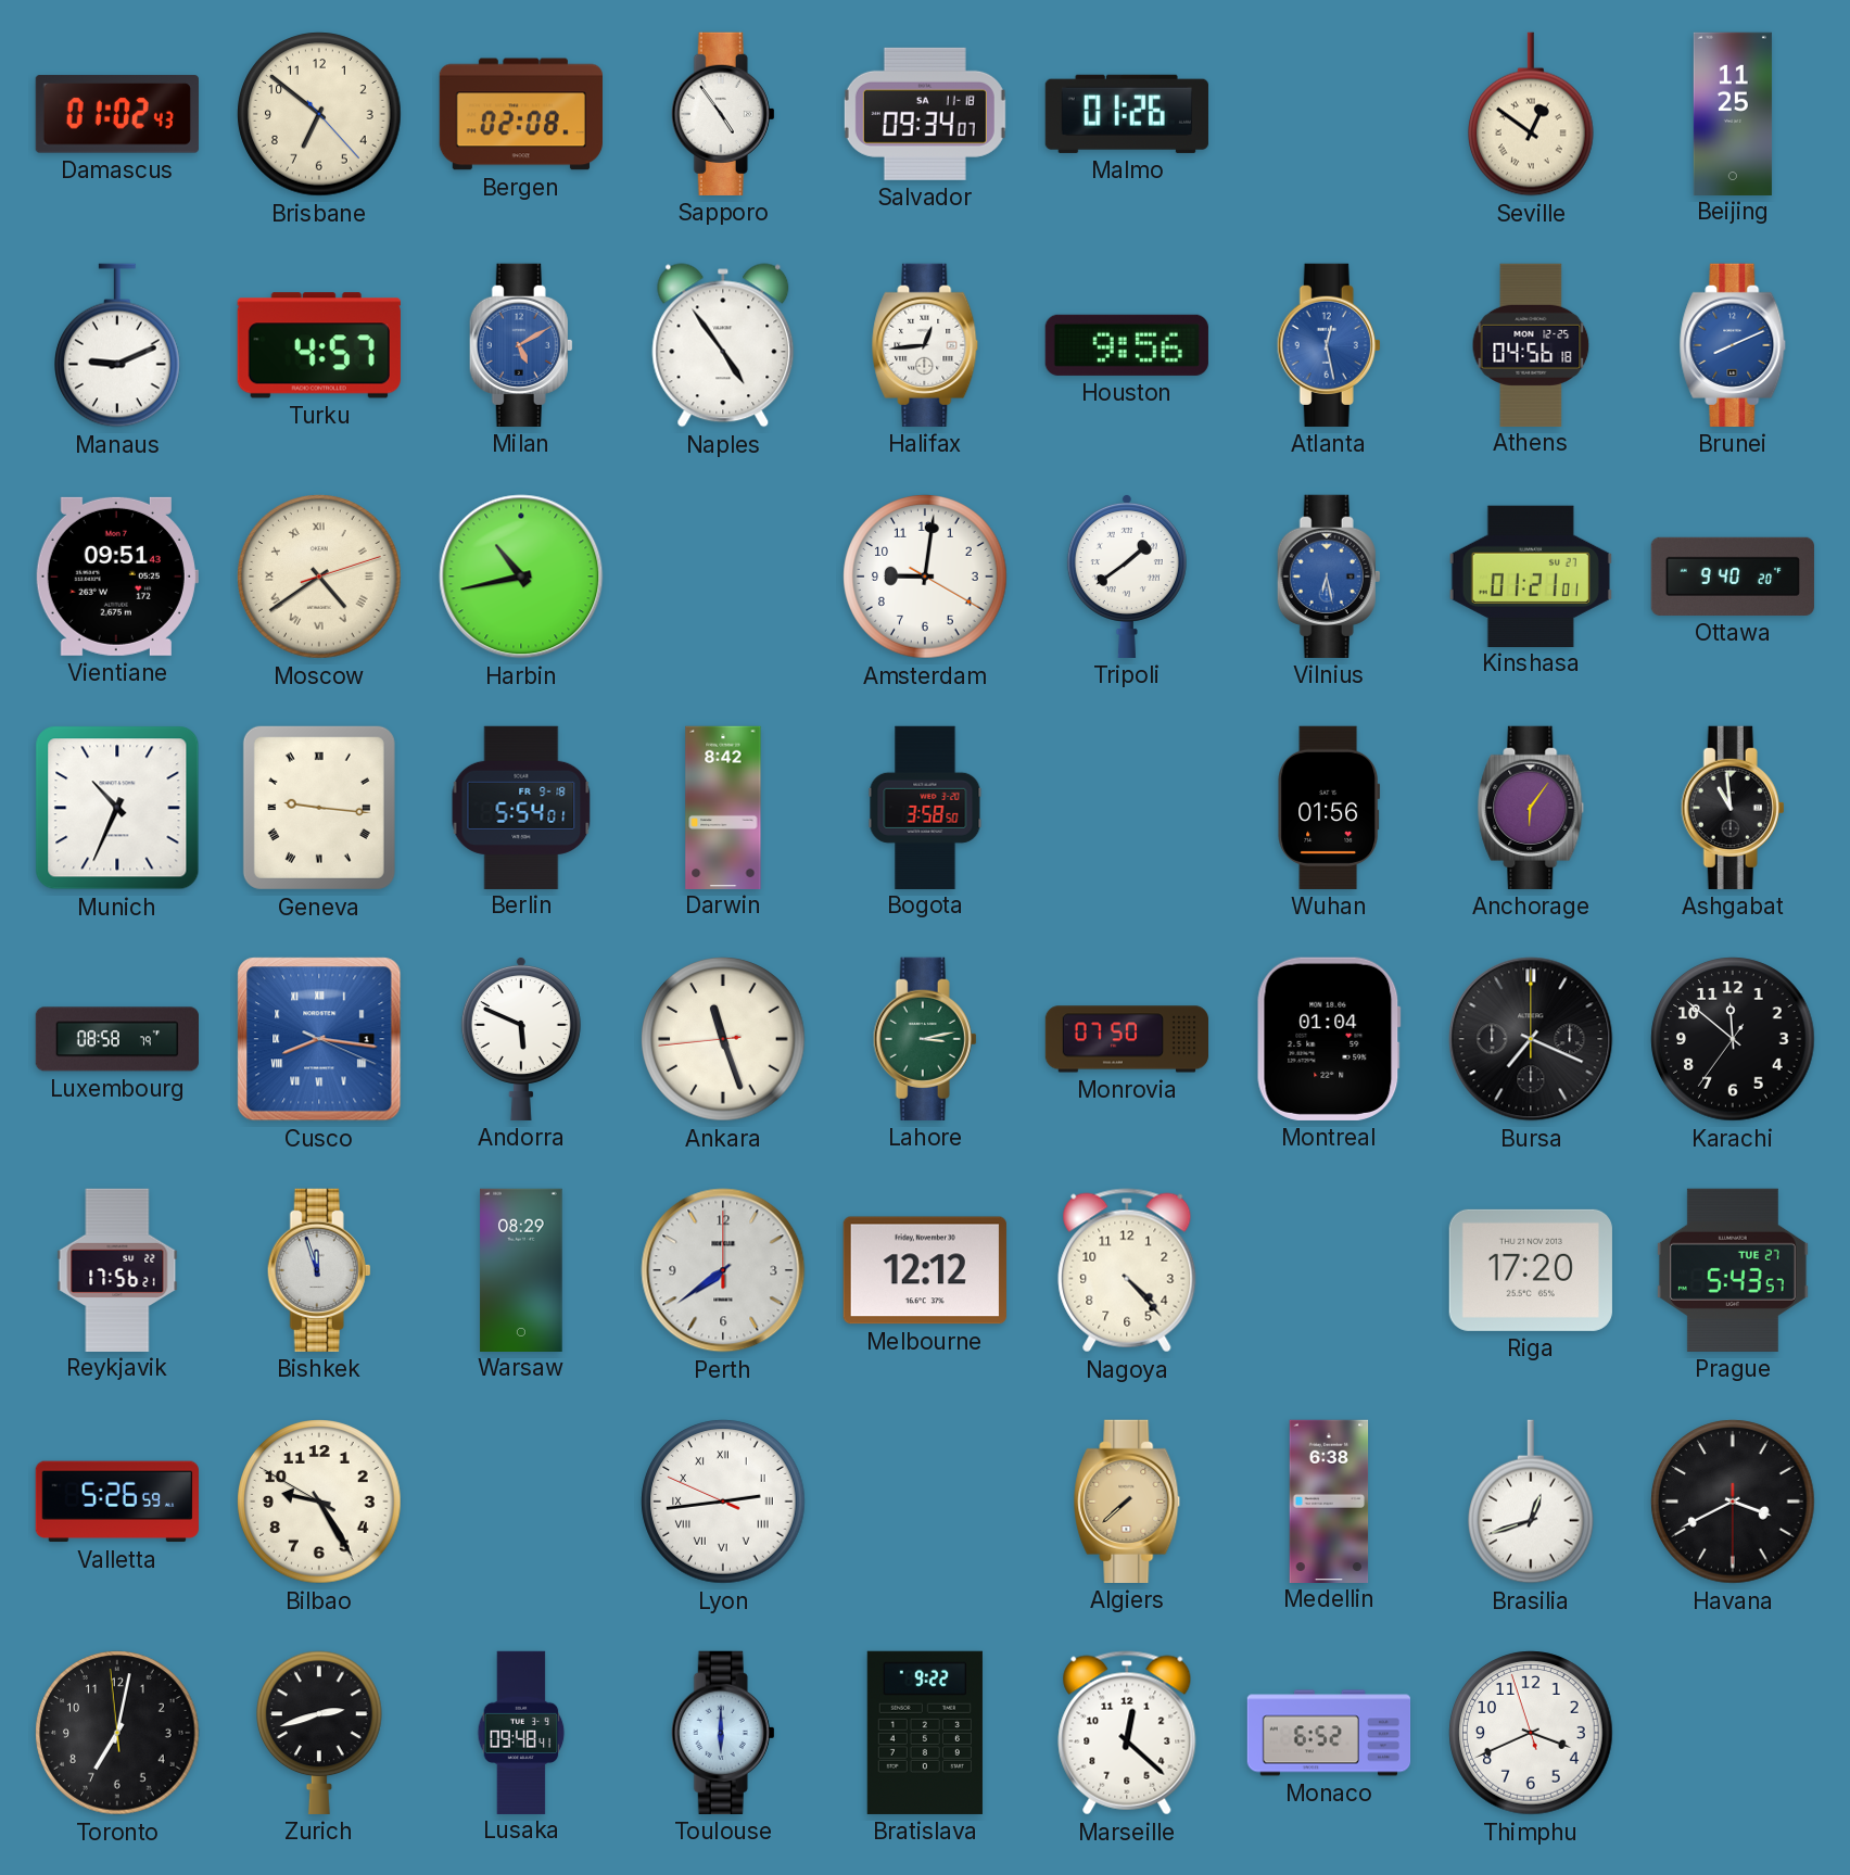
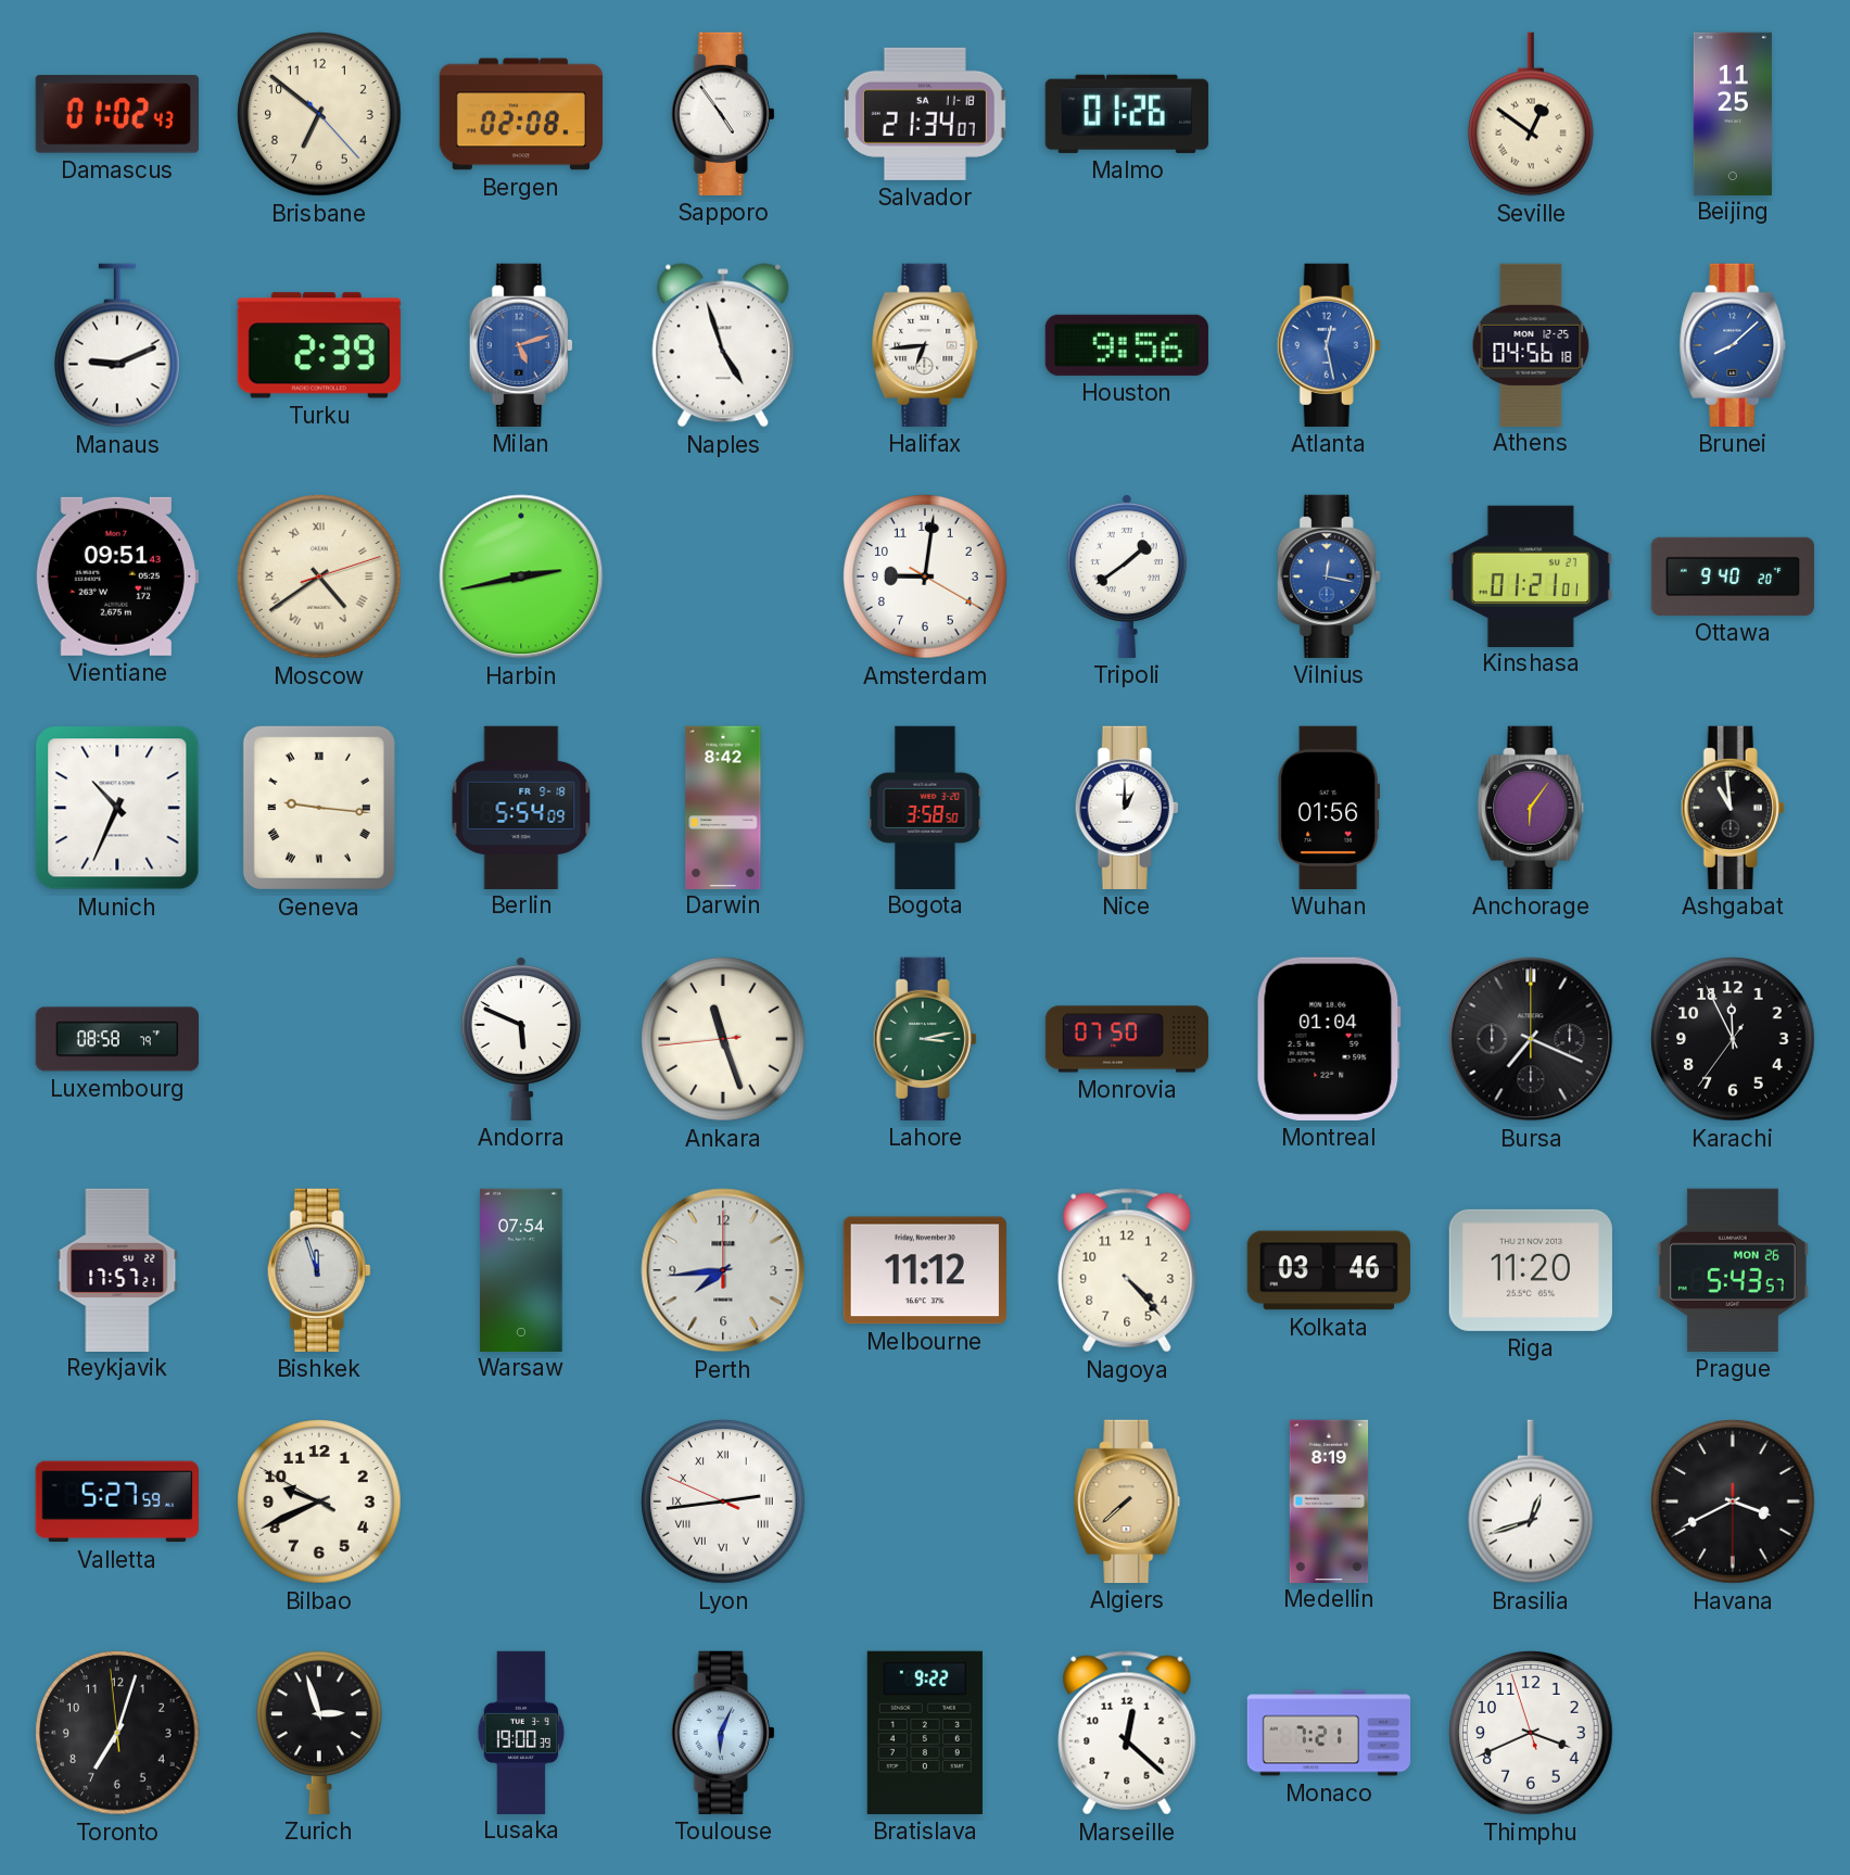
Salvador: 09:34 -> 21:34
Turku: 4:57 -> 2:39
Milan: 5:10 -> 5:12
Naples: 4:54 -> 4:57
Halifax: 12:44 -> 6:44
Brunei: 8:11 -> 8:08
Harbin: 10:43 -> 2:43
Vilnius: 6:28 -> 12:17
Berlin: 5:54:01 -> 5:54:09
Nice: none -> 1:00
Cusco: 8:16 -> none
Karachi: 11:51 -> 11:55
Reykjavik: 17:56 -> 17:57
Warsaw: 08:29 -> 07:54
Perth: 7:39 -> 7:44
Melbourne: 12:12 -> 11:12
Kolkata: none -> 03:46
Riga: 17:20 -> 11:20
Prague date: TUE 27 -> MON 26
Valletta: 5:26 -> 5:27
Bilbao: 9:24 -> 9:40
Medellin: 6:38 -> 8:19
Toronto: 7:01 -> 7:02
Zurich: 2:42 -> 2:57
Lusaka: 09:48 -> 19:00
Toulouse: 6:00 -> 6:04
Monaco: 6:52 -> 7:21
